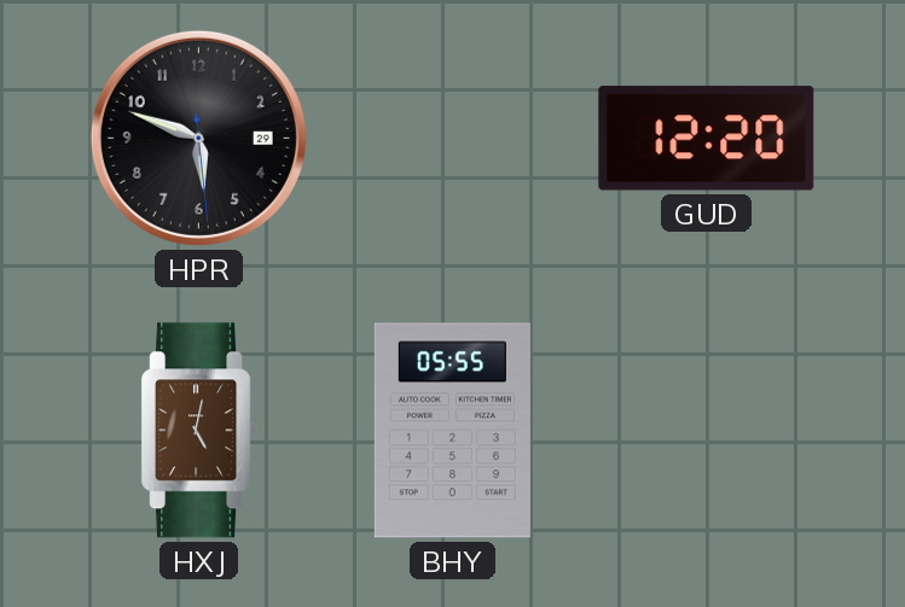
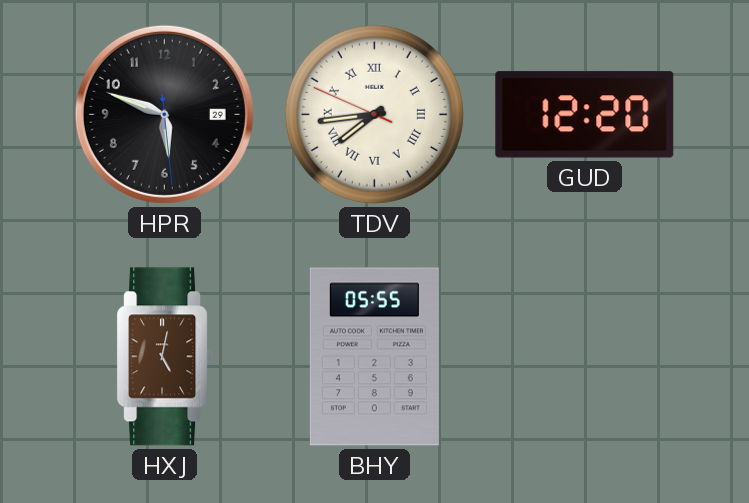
TDV: none -> 7:43
